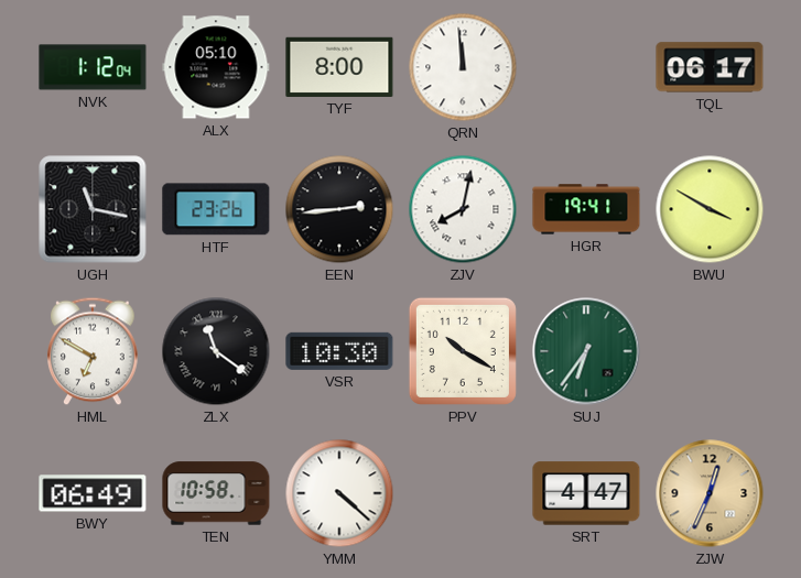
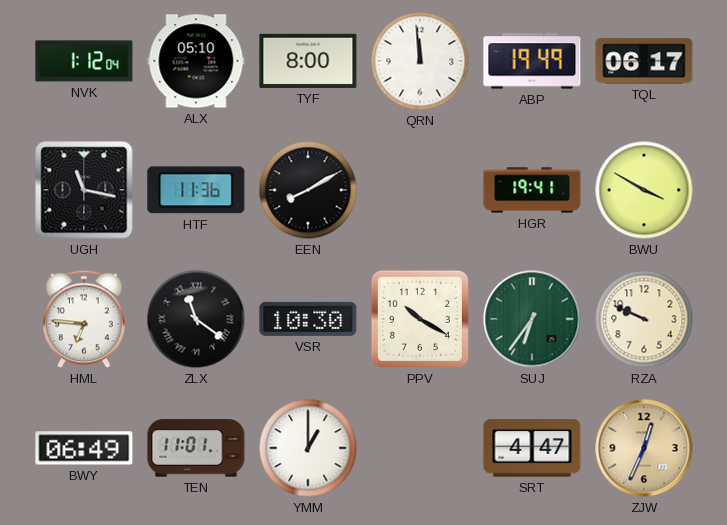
ABP: none -> 19:49
HTF: 23:26 -> 11:36
EEN: 2:44 -> 8:10
ZJV: 8:02 -> none
HML: 6:50 -> 6:46
RZA: none -> 9:49
TEN: 10:58 -> 11:01
YMM: 4:22 -> 1:00
